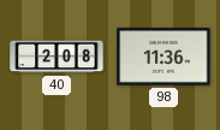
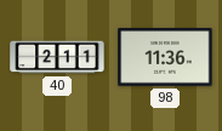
40: 2:08 -> 2:11
